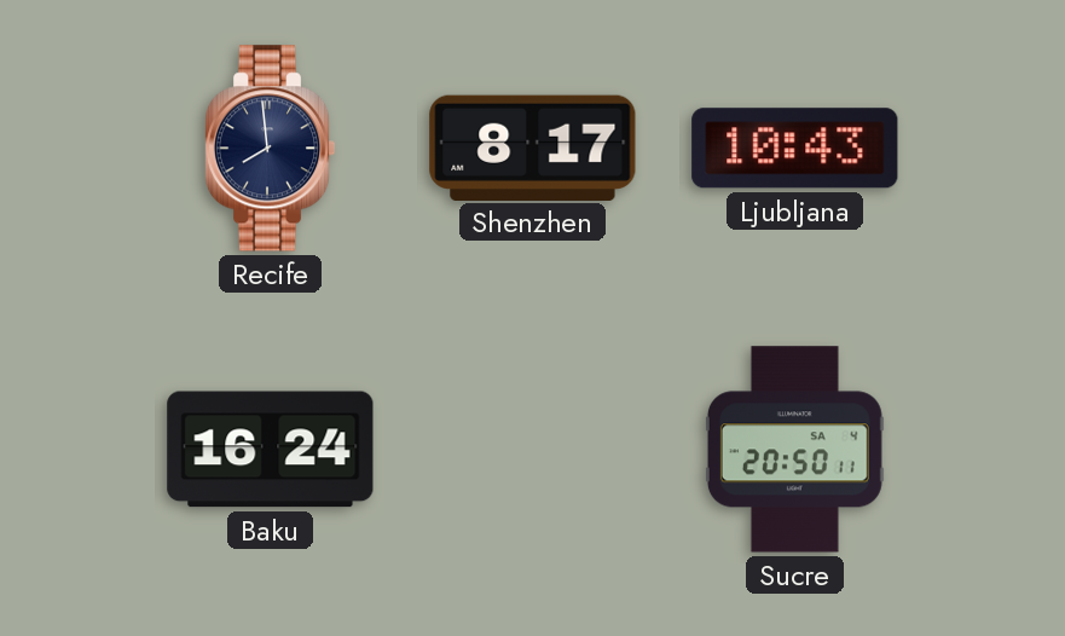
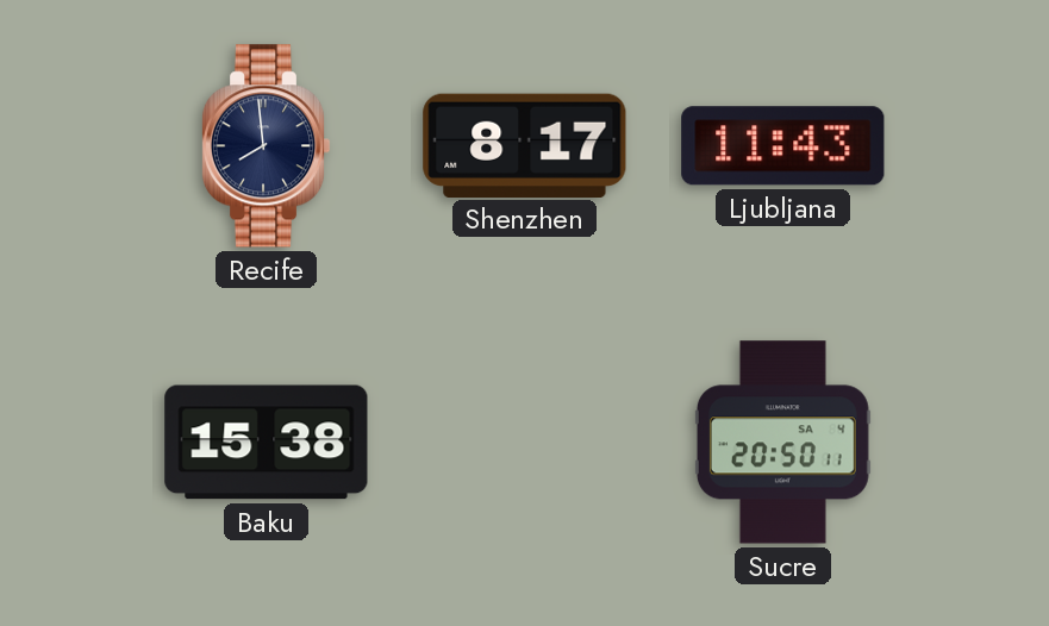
Ljubljana: 10:43 -> 11:43
Baku: 16:24 -> 15:38
